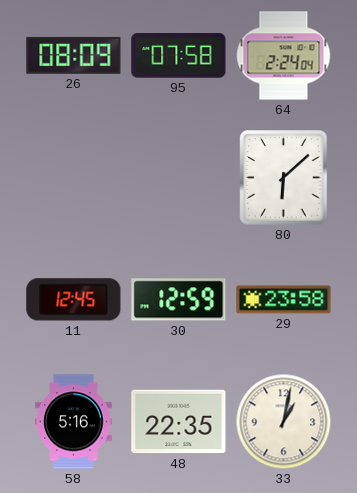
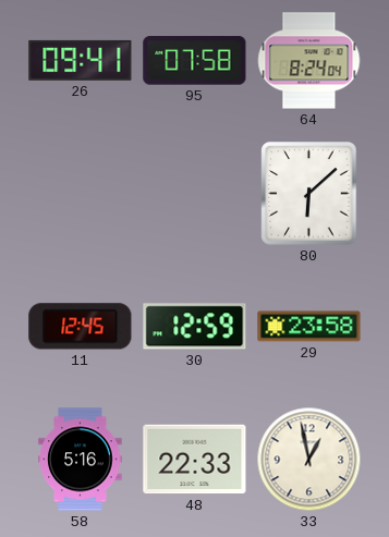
26: 08:09 -> 09:41
64: 2:24 -> 8:24
48: 22:35 -> 22:33
33: 1:02 -> 12:58
